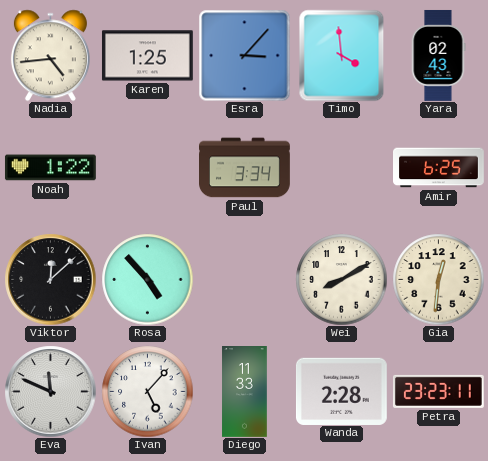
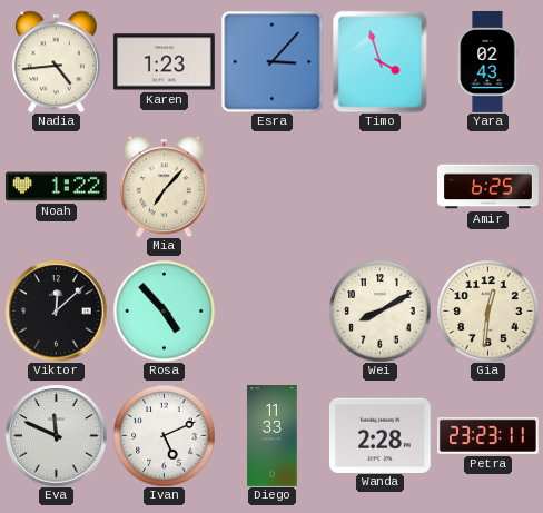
Karen: 1:25 -> 1:23
Timo: 3:59 -> 3:57
Mia: none -> 7:07
Paul: 3:34 -> none
Ivan: 5:07 -> 5:11
